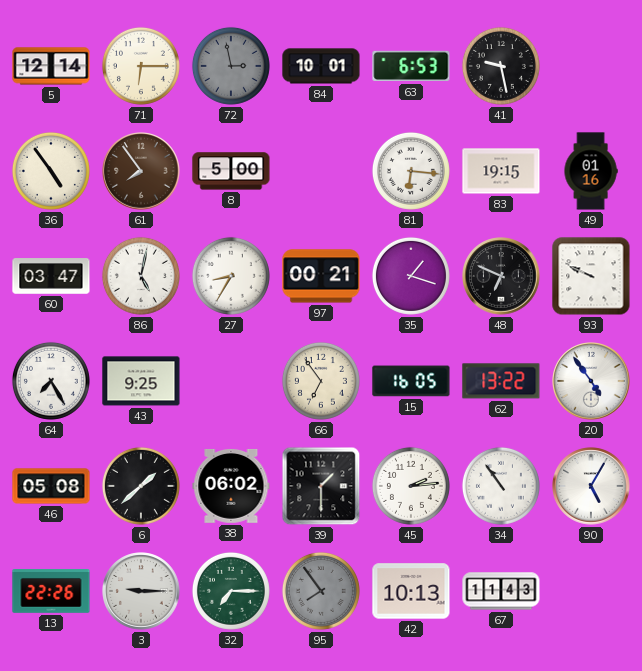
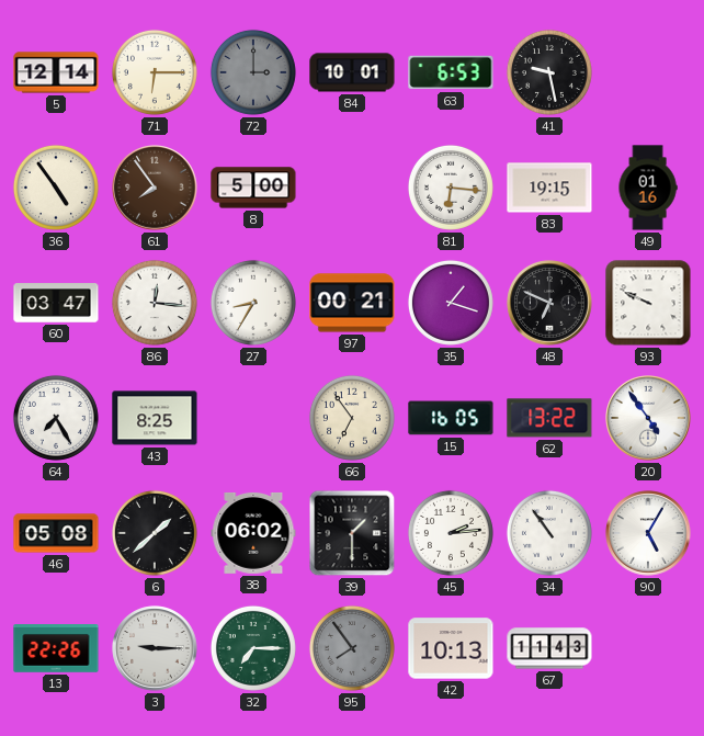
72: 2:58 -> 3:00
86: 5:02 -> 12:16
43: 9:25 -> 8:25
